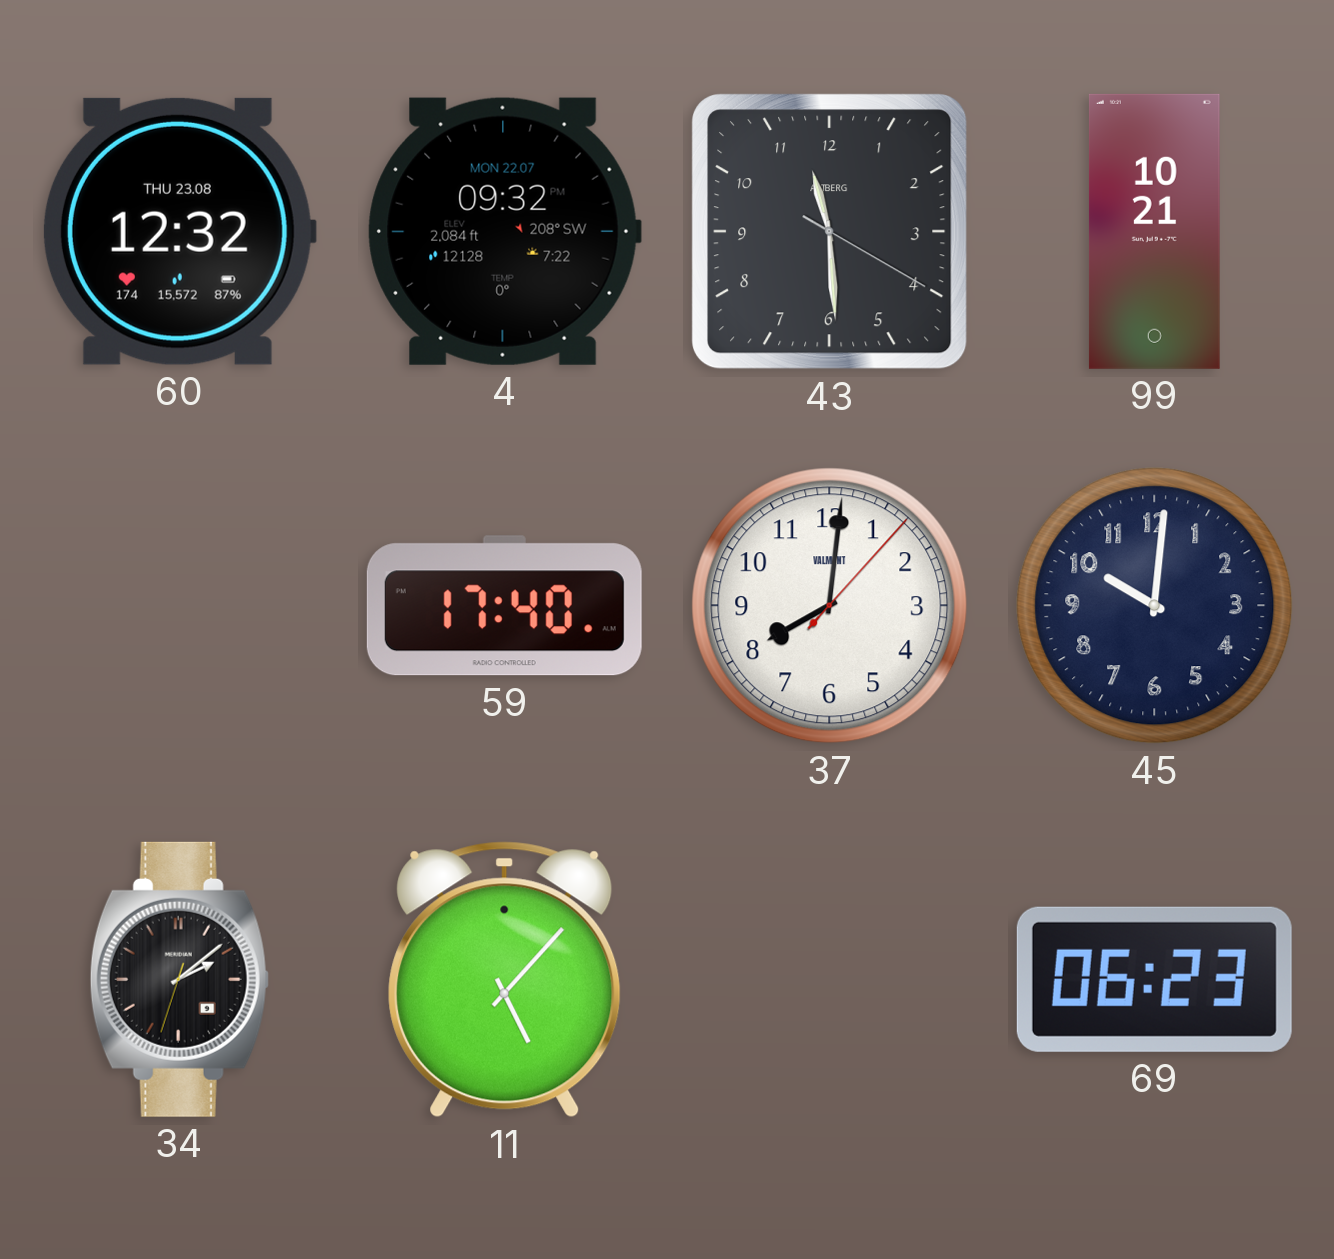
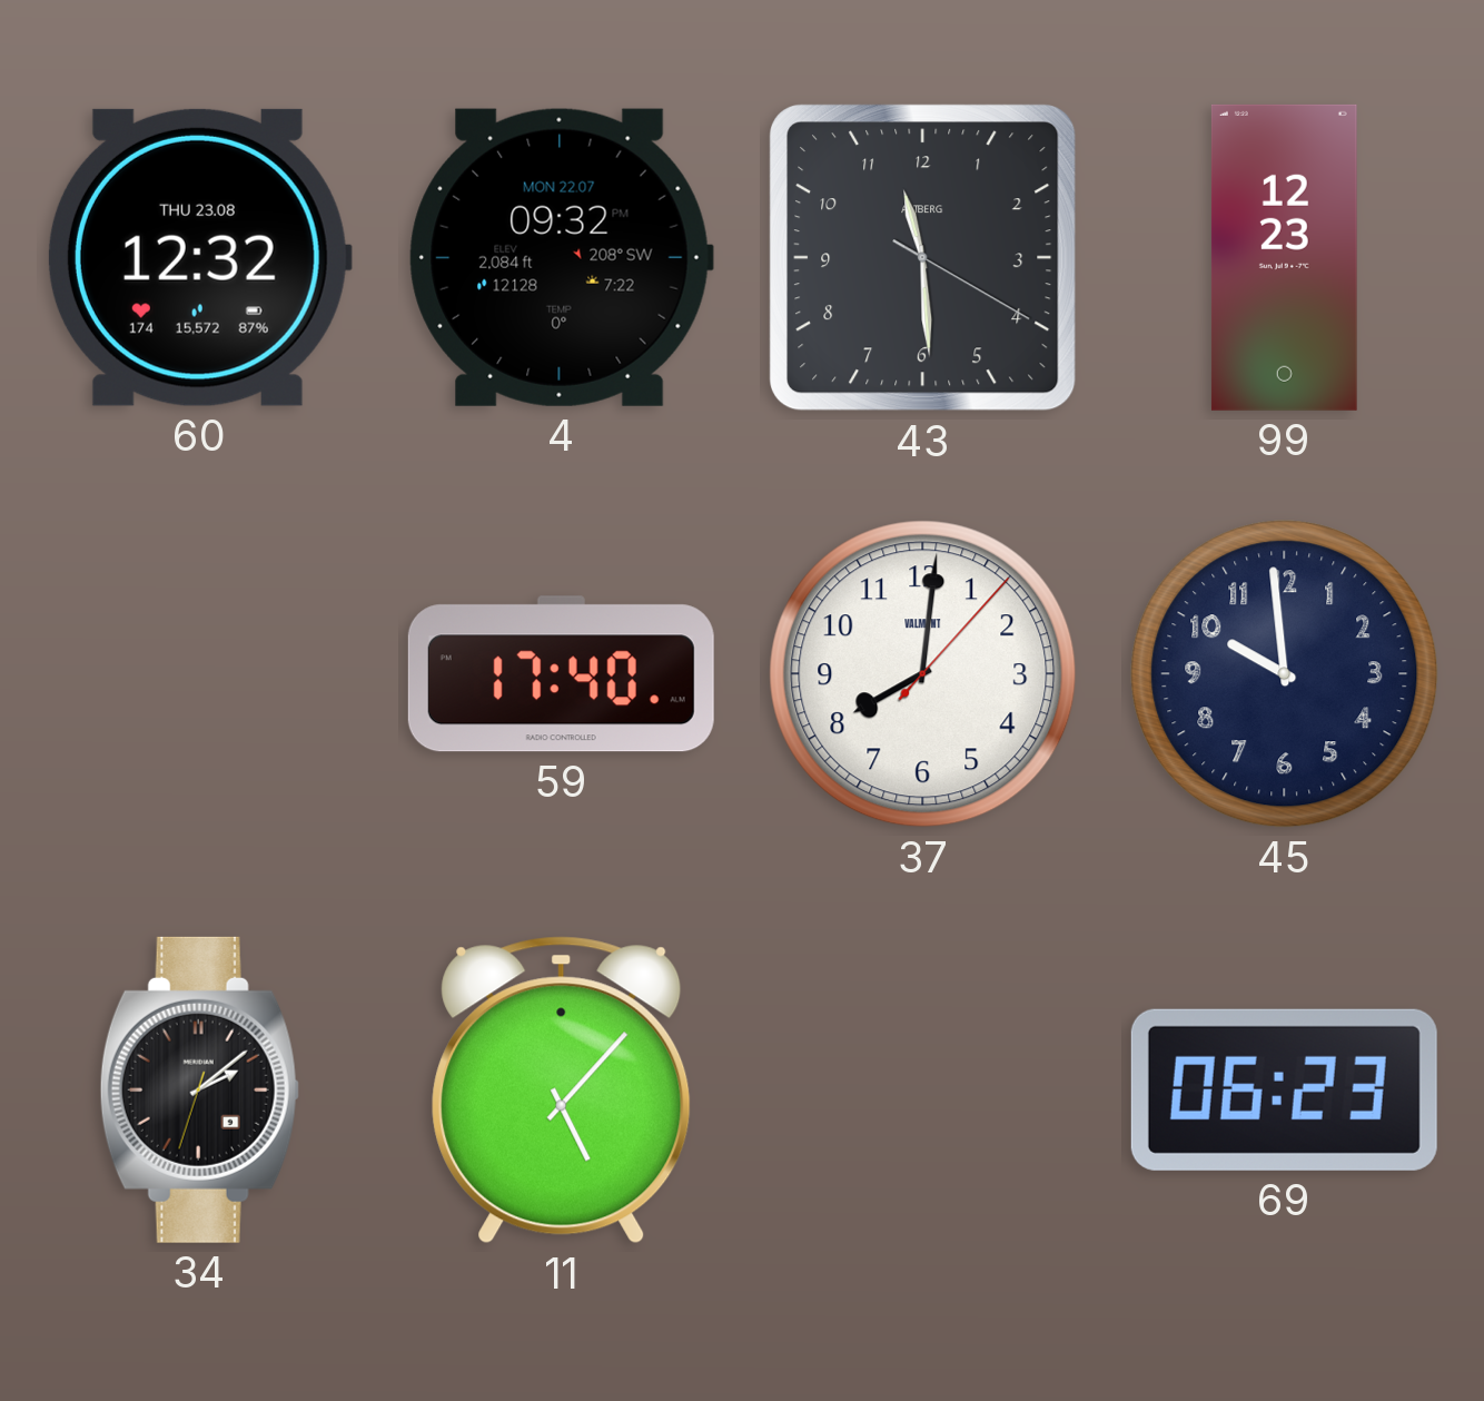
99: 10:21 -> 12:23
45: 10:01 -> 9:59
